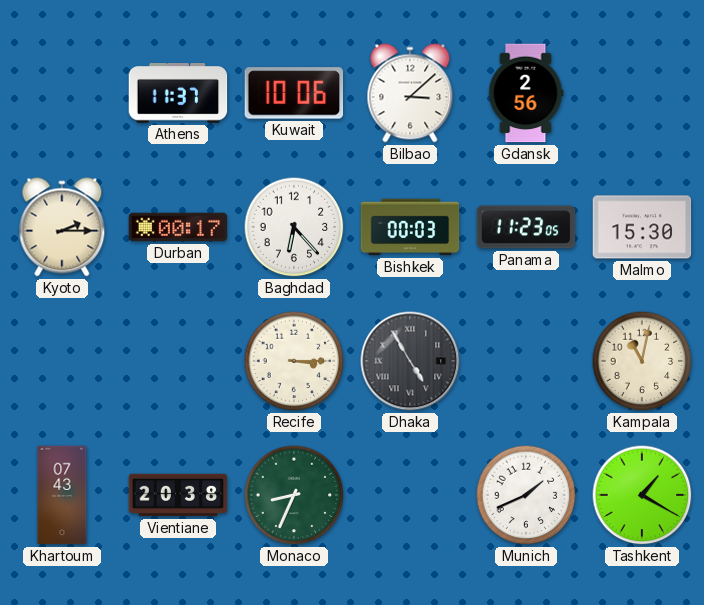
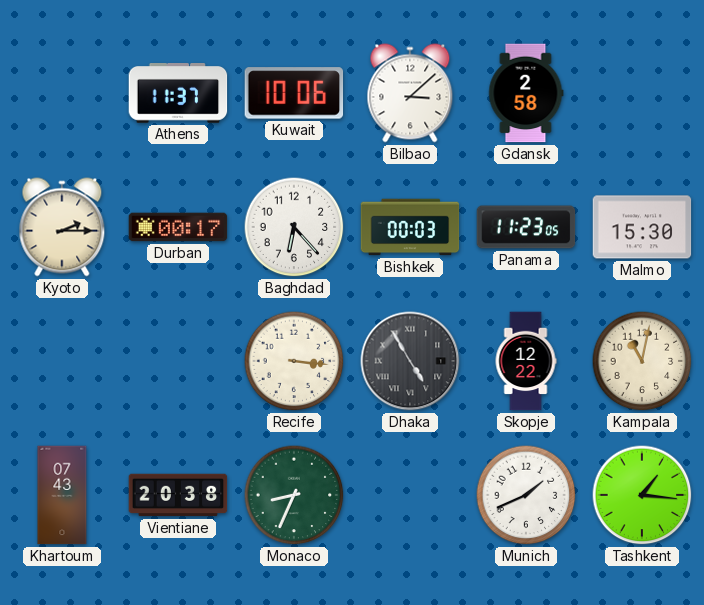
Gdansk: 2:56 -> 2:58
Recife: 3:15 -> 3:16
Skopje: none -> 12:22
Tashkent: 1:20 -> 1:16
